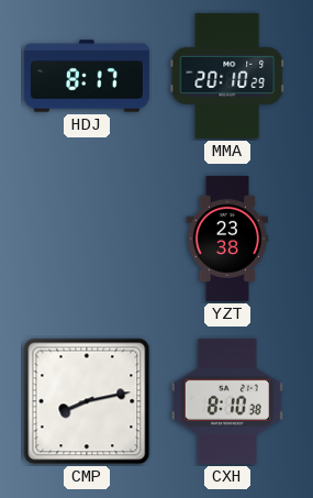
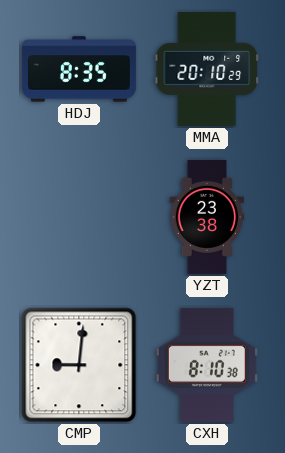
HDJ: 8:17 -> 8:35
CMP: 8:13 -> 9:01
